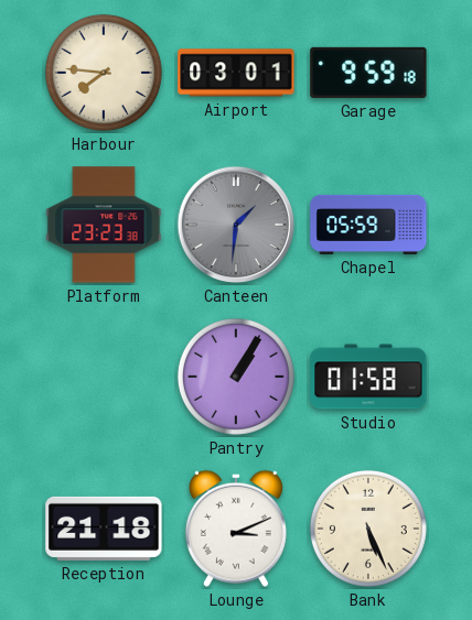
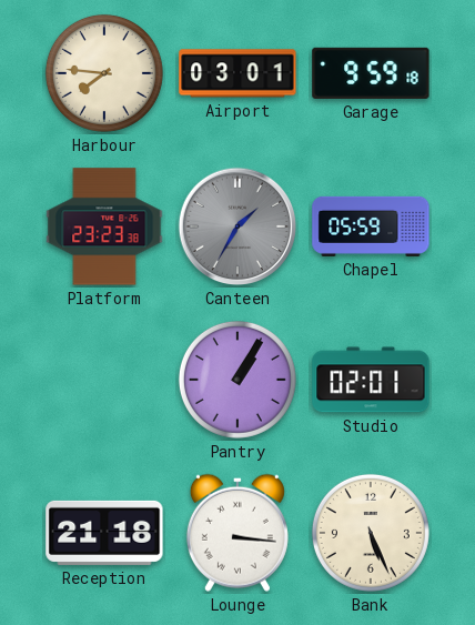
Canteen: 1:31 -> 1:35
Studio: 01:58 -> 02:01
Lounge: 3:11 -> 3:16
